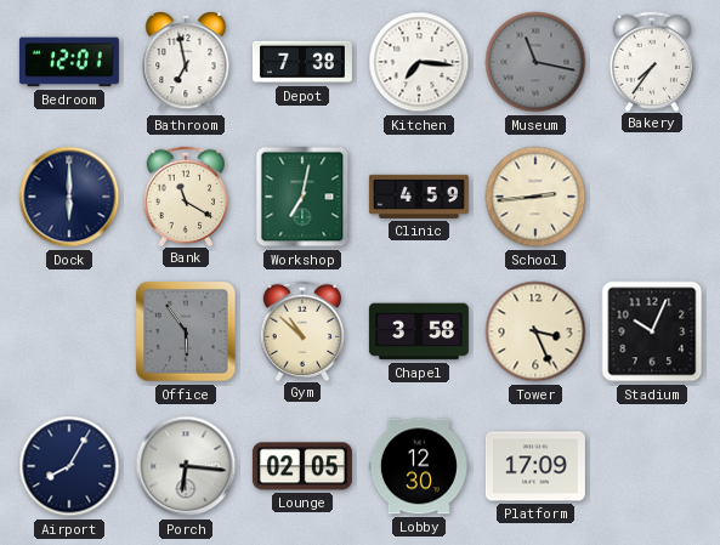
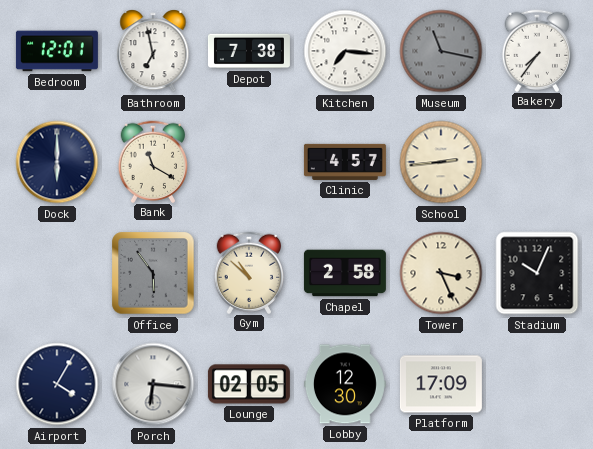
Workshop: 7:02 -> none
Clinic: 4:59 -> 4:57
Chapel: 3:58 -> 2:58
Airport: 8:05 -> 4:05
